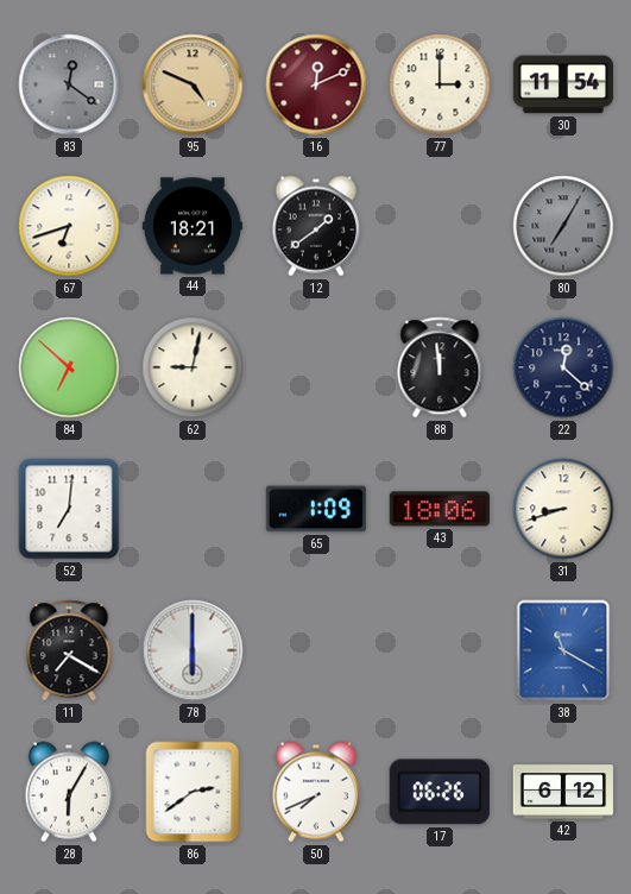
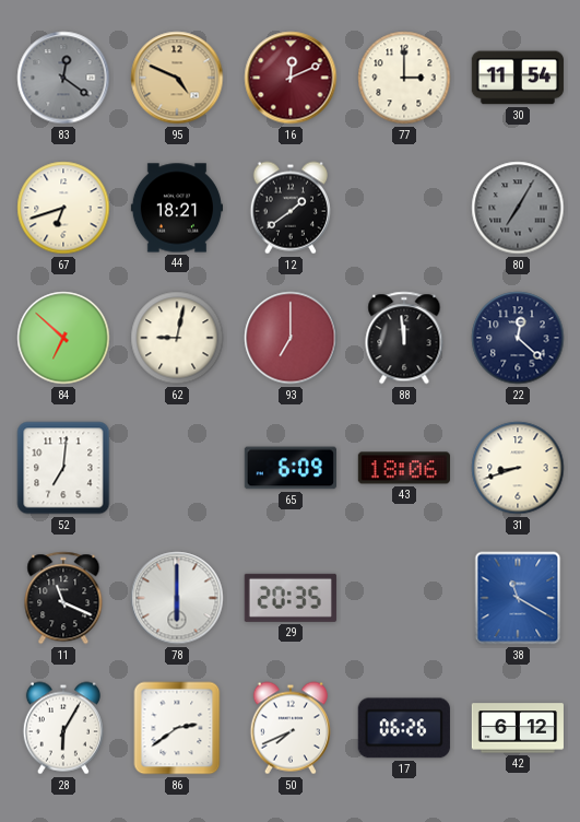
93: none -> 7:00
65: 1:09 -> 6:09
11: 7:20 -> 11:19
29: none -> 20:35
